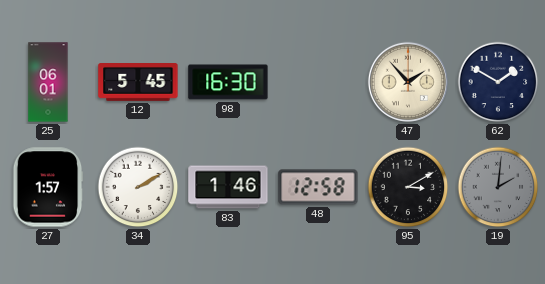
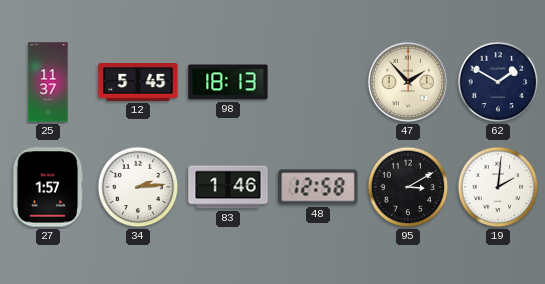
25: 06:01 -> 11:37
98: 16:30 -> 18:13
34: 2:10 -> 2:14
19 dial: grey -> white
